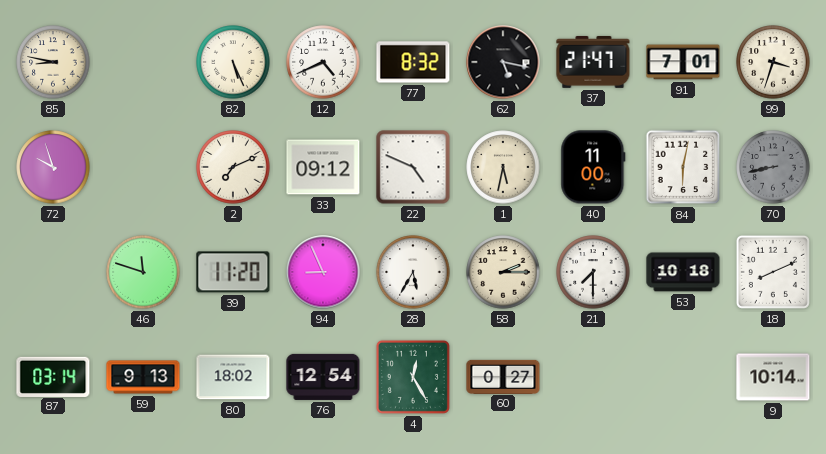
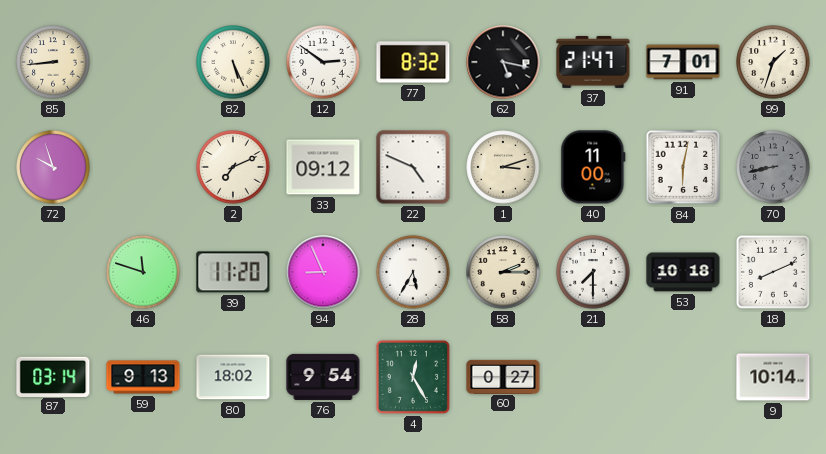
85: 8:47 -> 8:44
12: 4:41 -> 2:51
99: 3:33 -> 1:33
1: 5:32 -> 3:12
76: 12:54 -> 9:54
